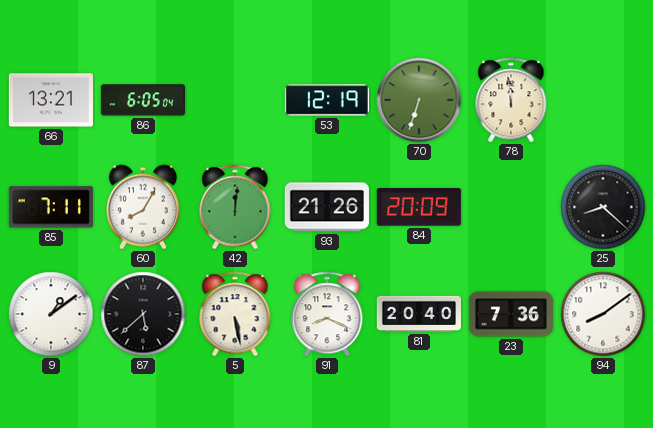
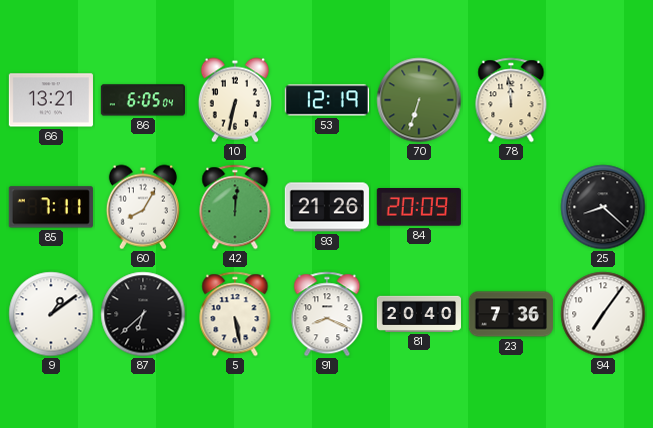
10: none -> 6:32
87: 5:38 -> 6:38
94: 8:09 -> 7:06
